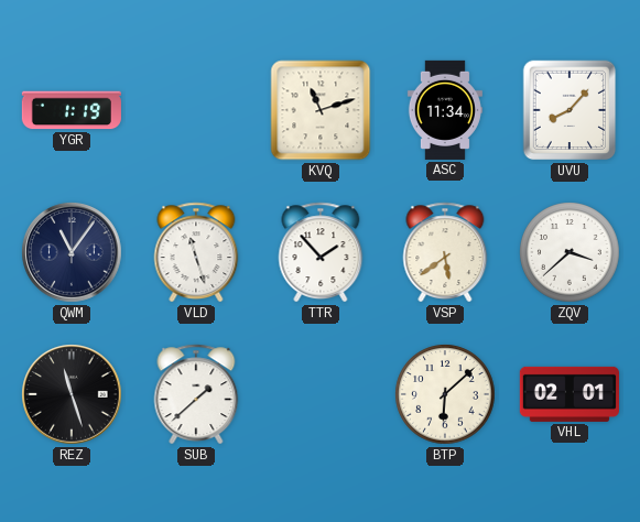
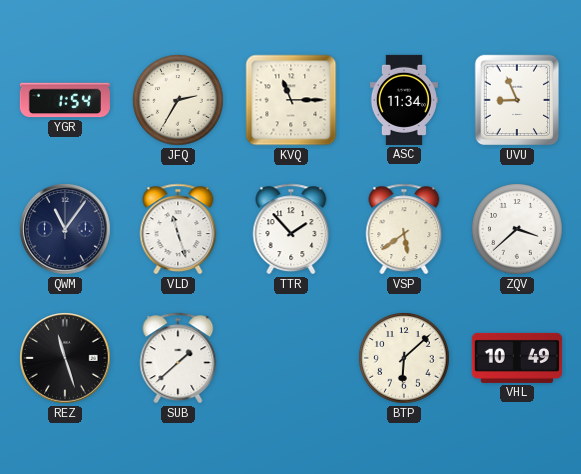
YGR: 1:19 -> 1:54
JFQ: none -> 2:35
KVQ: 11:12 -> 11:15
UVU: 8:07 -> 8:56
VHL: 02:01 -> 10:49
